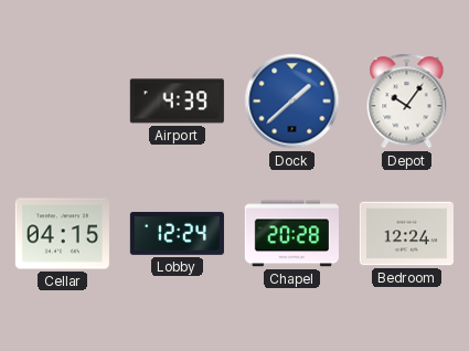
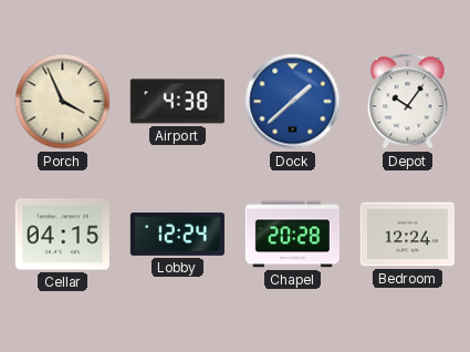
Porch: none -> 3:56
Airport: 4:39 -> 4:38
